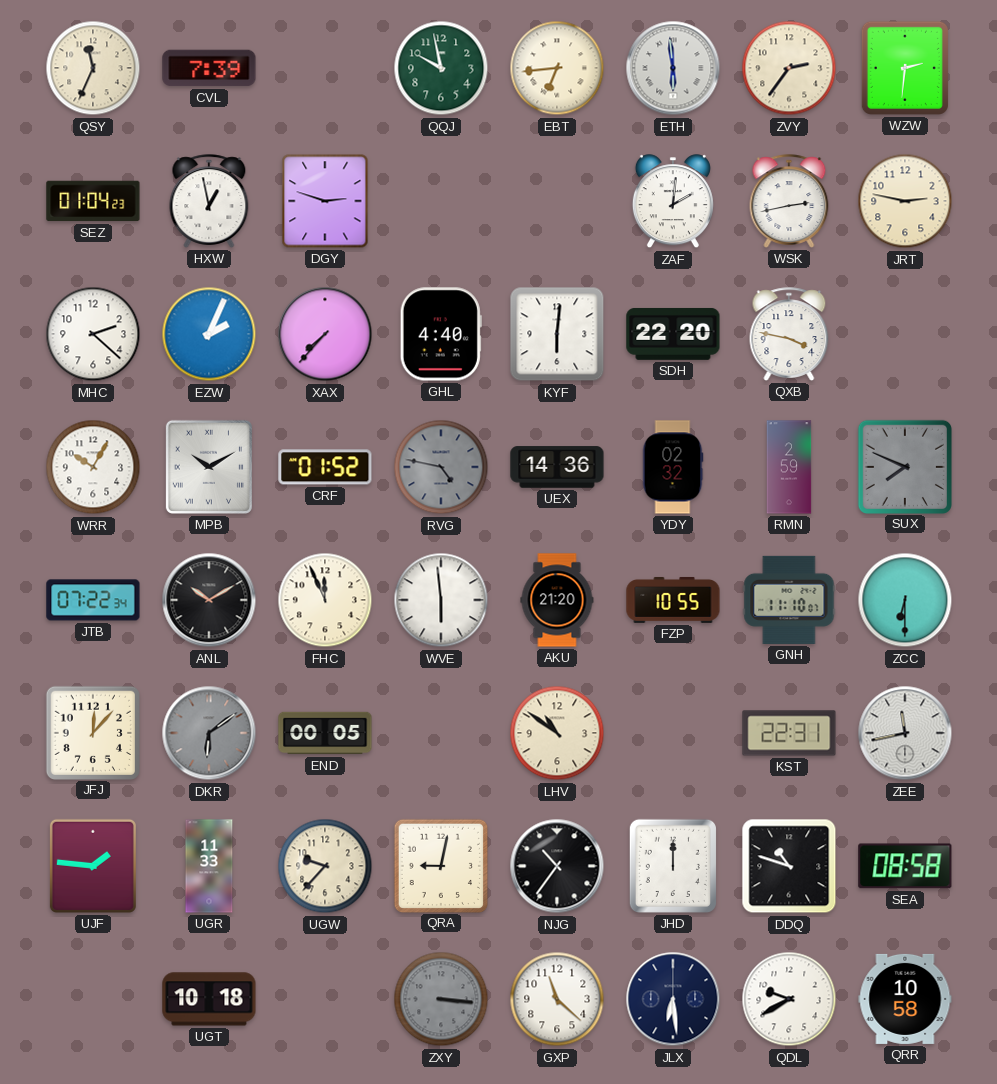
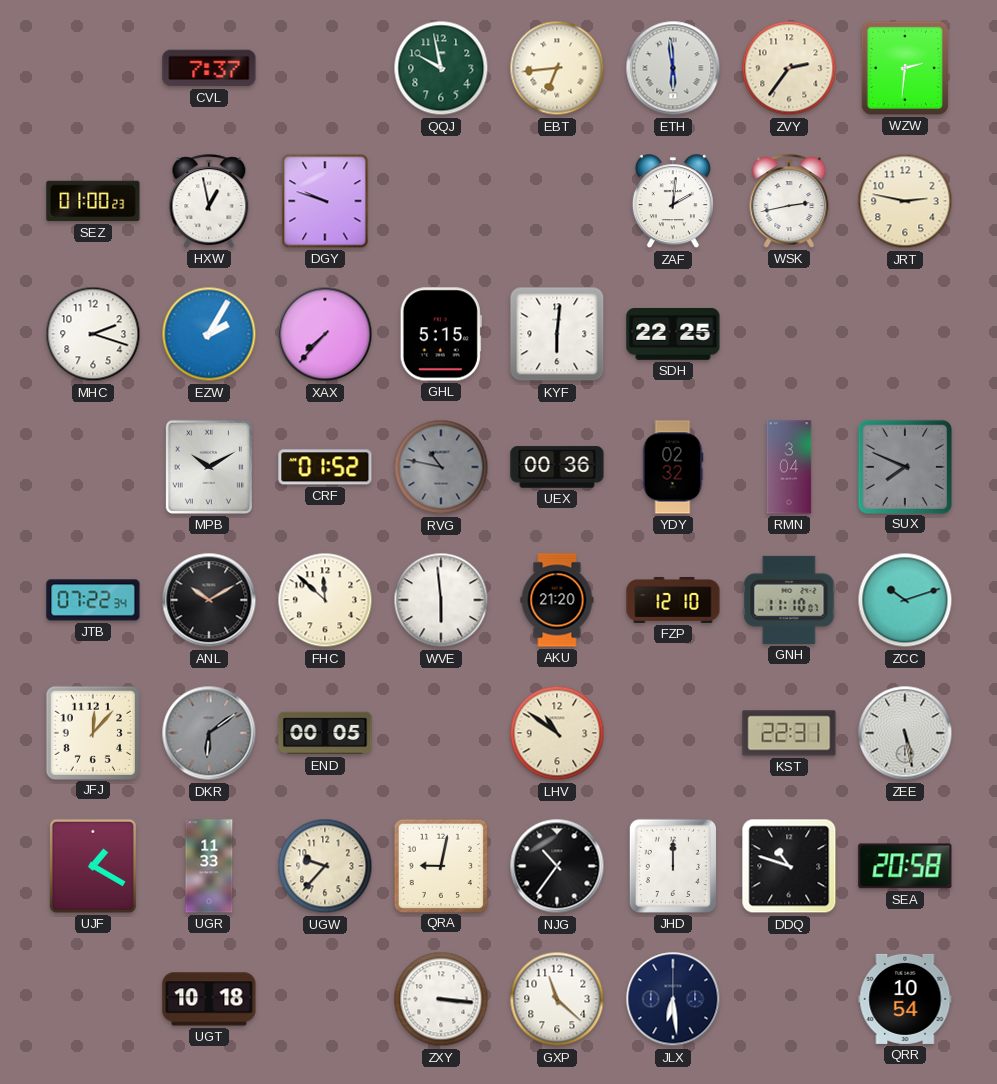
QSY: 11:34 -> none
CVL: 7:39 -> 7:37
SEZ: 01:04 -> 01:00
DGY: 2:48 -> 9:48
MHC: 2:22 -> 2:18
EZW: 2:04 -> 2:05
GHL: 4:40 -> 5:15
SDH: 22:20 -> 22:25
QXB: 3:47 -> none
WRR: 10:05 -> none
RVG: 4:47 -> 10:47
UEX: 14:36 -> 00:36
RMN: 2:59 -> 3:04
FHC: 11:56 -> 11:52
FZP: 10:55 -> 12:10
ZCC: 6:30 -> 10:12
ZEE: 11:43 -> 5:28
UJF: 1:46 -> 1:20
SEA: 08:58 -> 20:58
ZXY dial: grey -> white
QDL: 9:40 -> none
QRR: 10:58 -> 10:54
